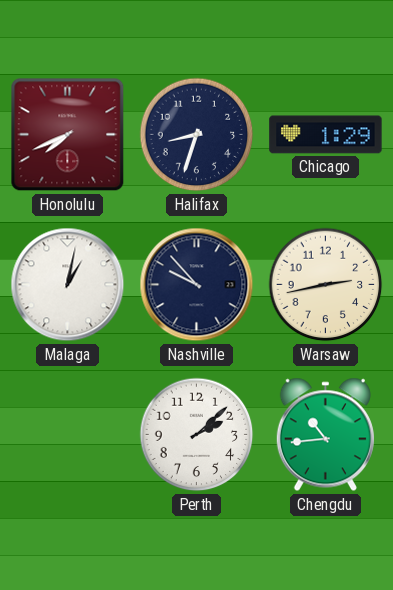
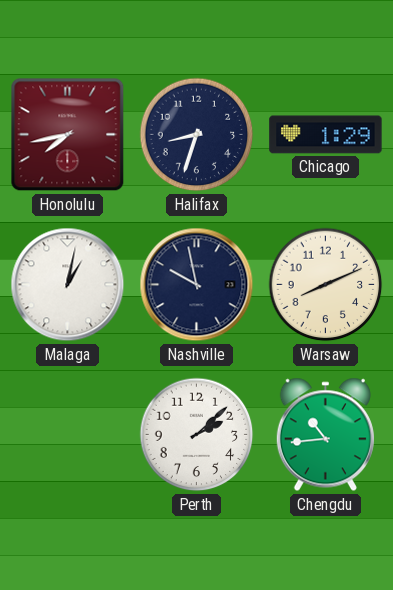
Honolulu: 7:41 -> 7:43
Nashville: 9:53 -> 9:58
Warsaw: 2:43 -> 8:11
